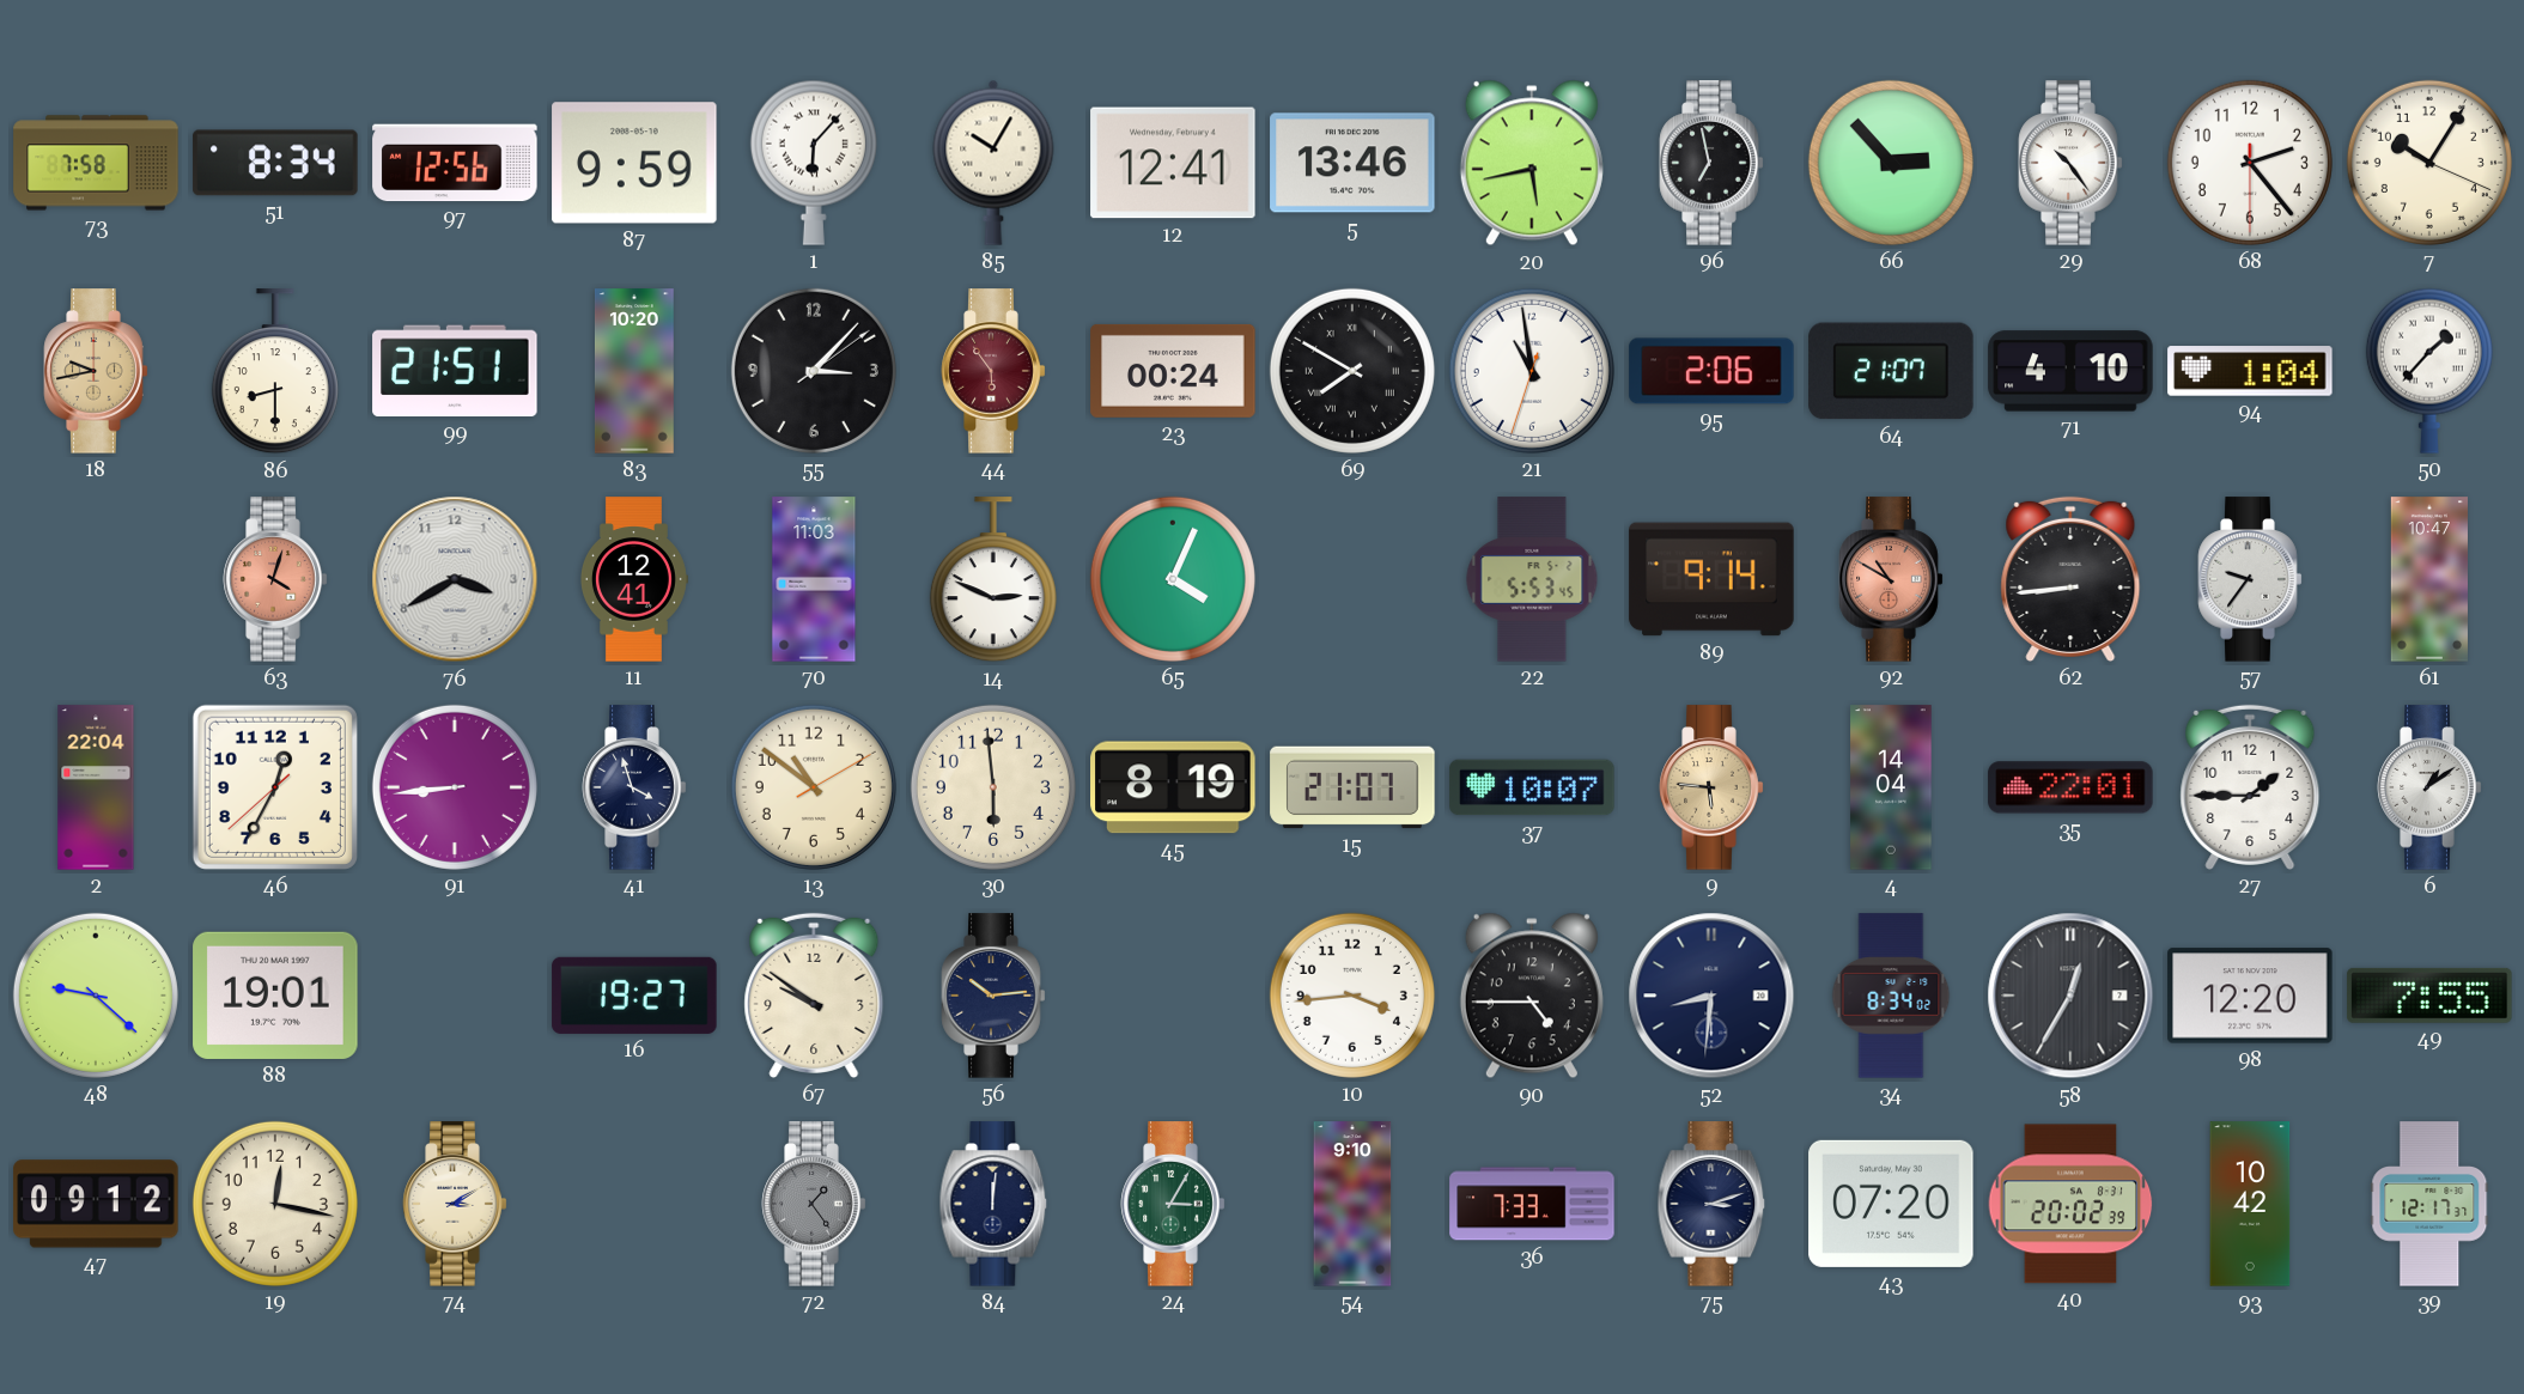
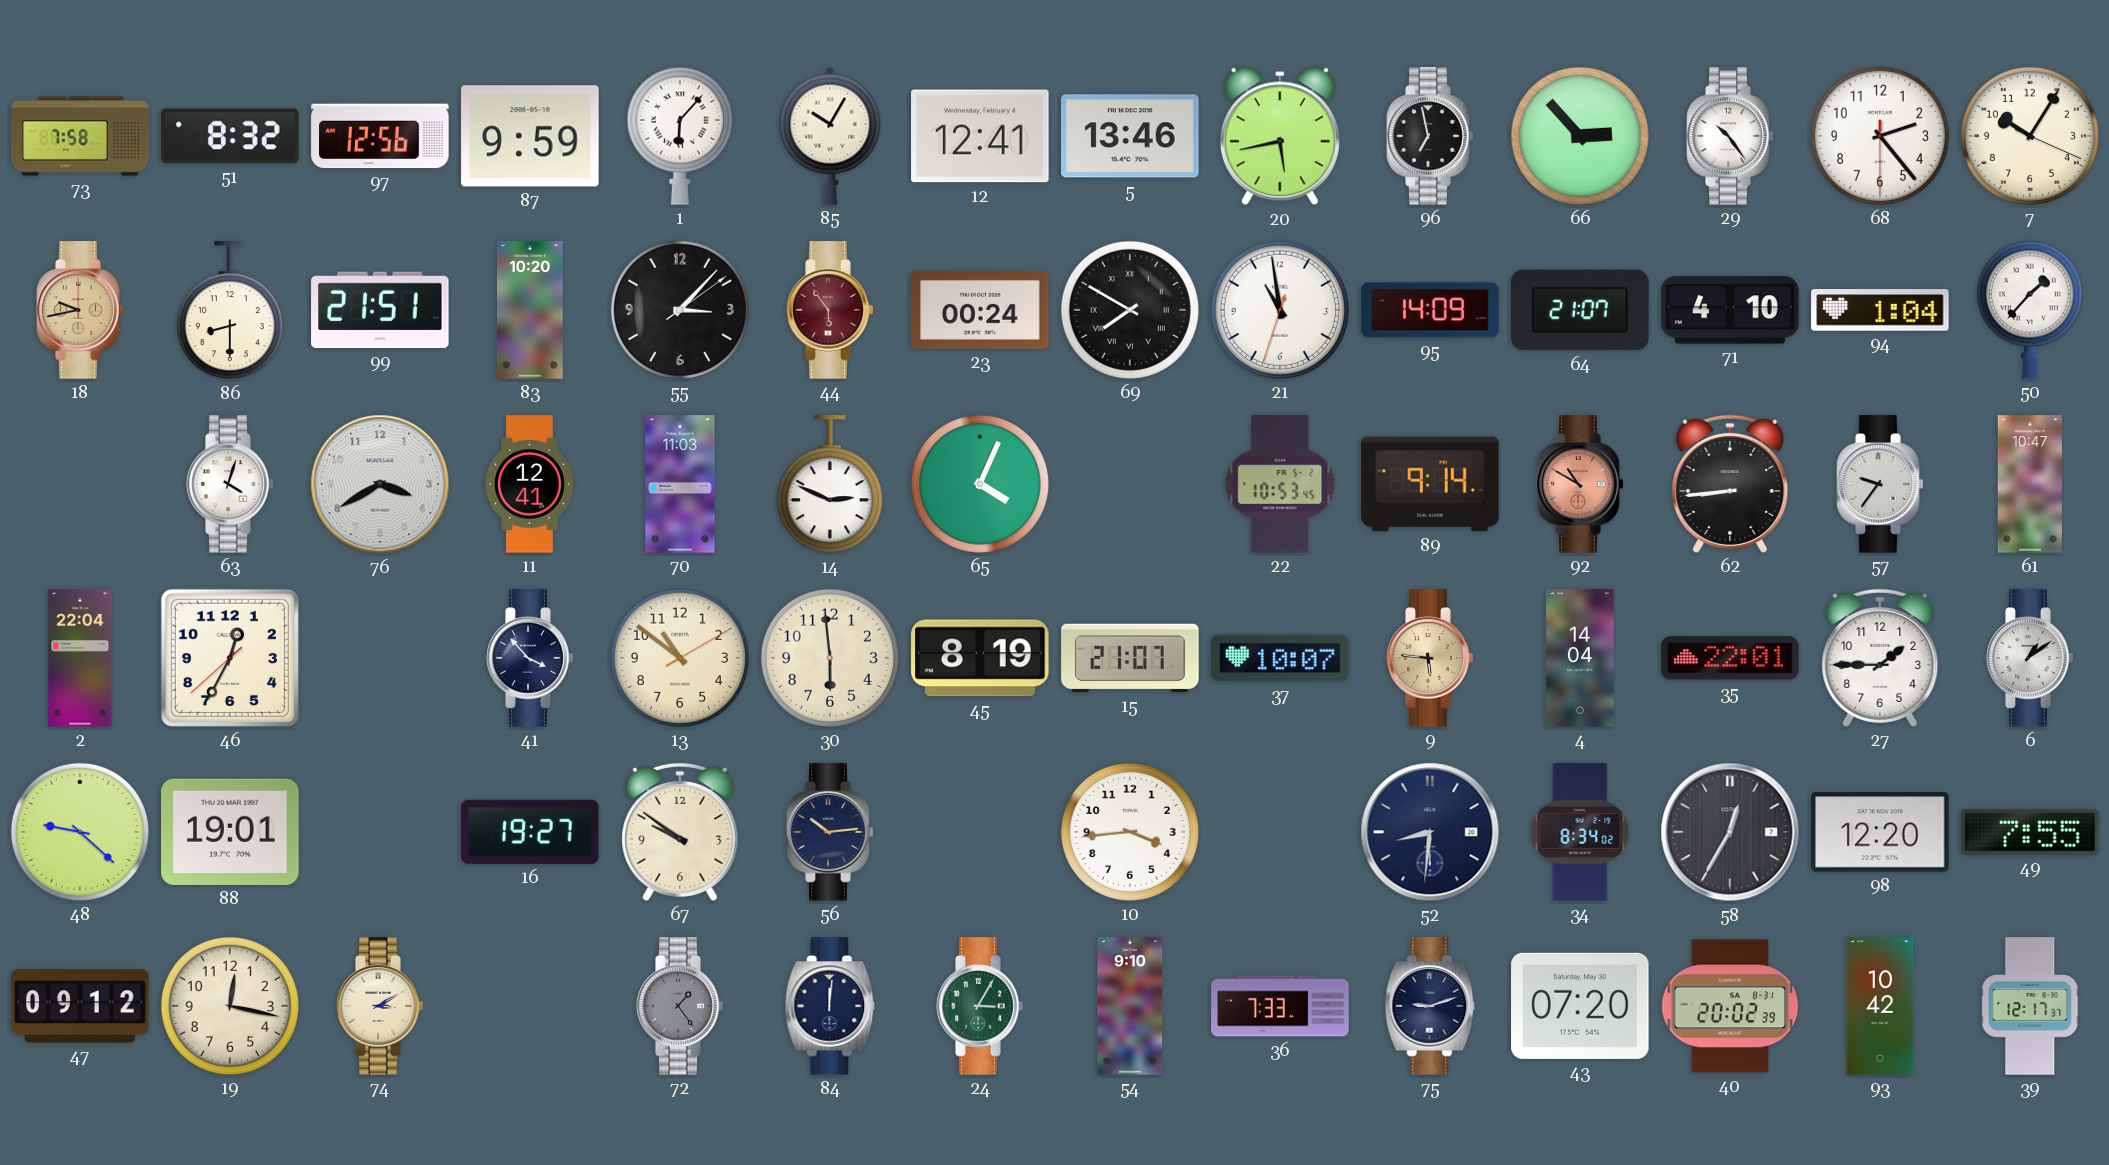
51: 8:34 -> 8:32
95: 2:06 -> 14:09
63 dial: salmon -> white
22: 5:53 -> 10:53
91: 8:44 -> none
41: 3:57 -> 3:53
90: 4:45 -> none
75: 3:12 -> 9:12
